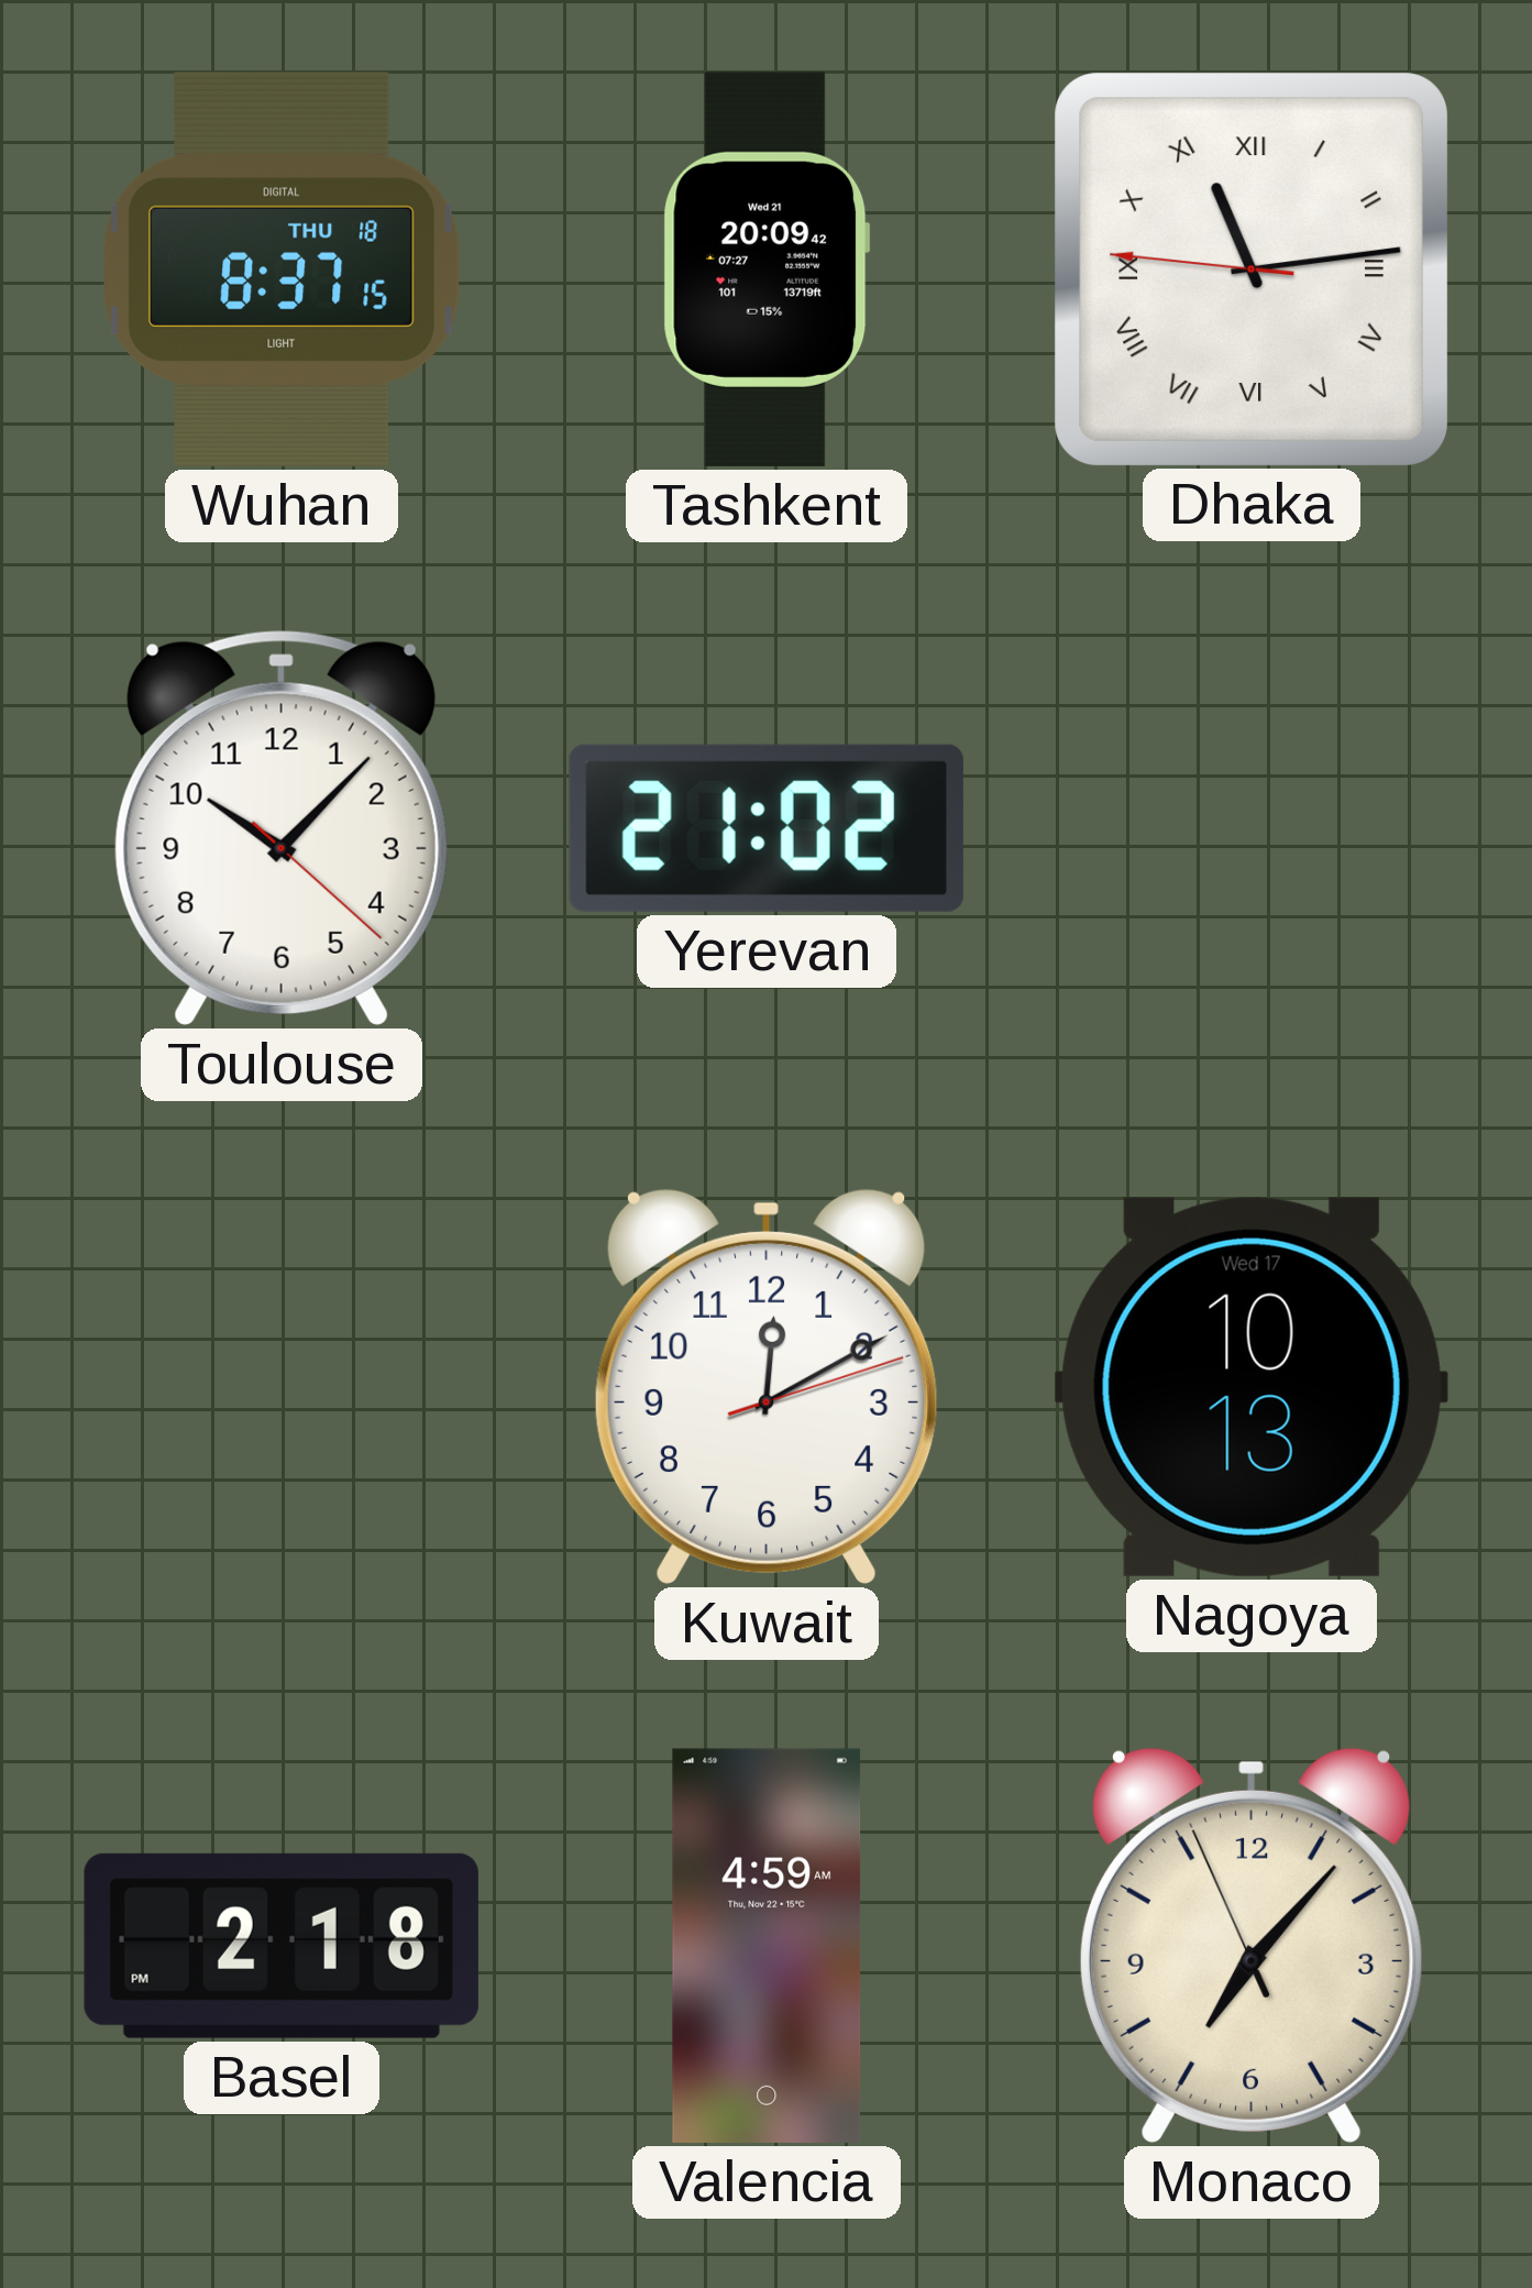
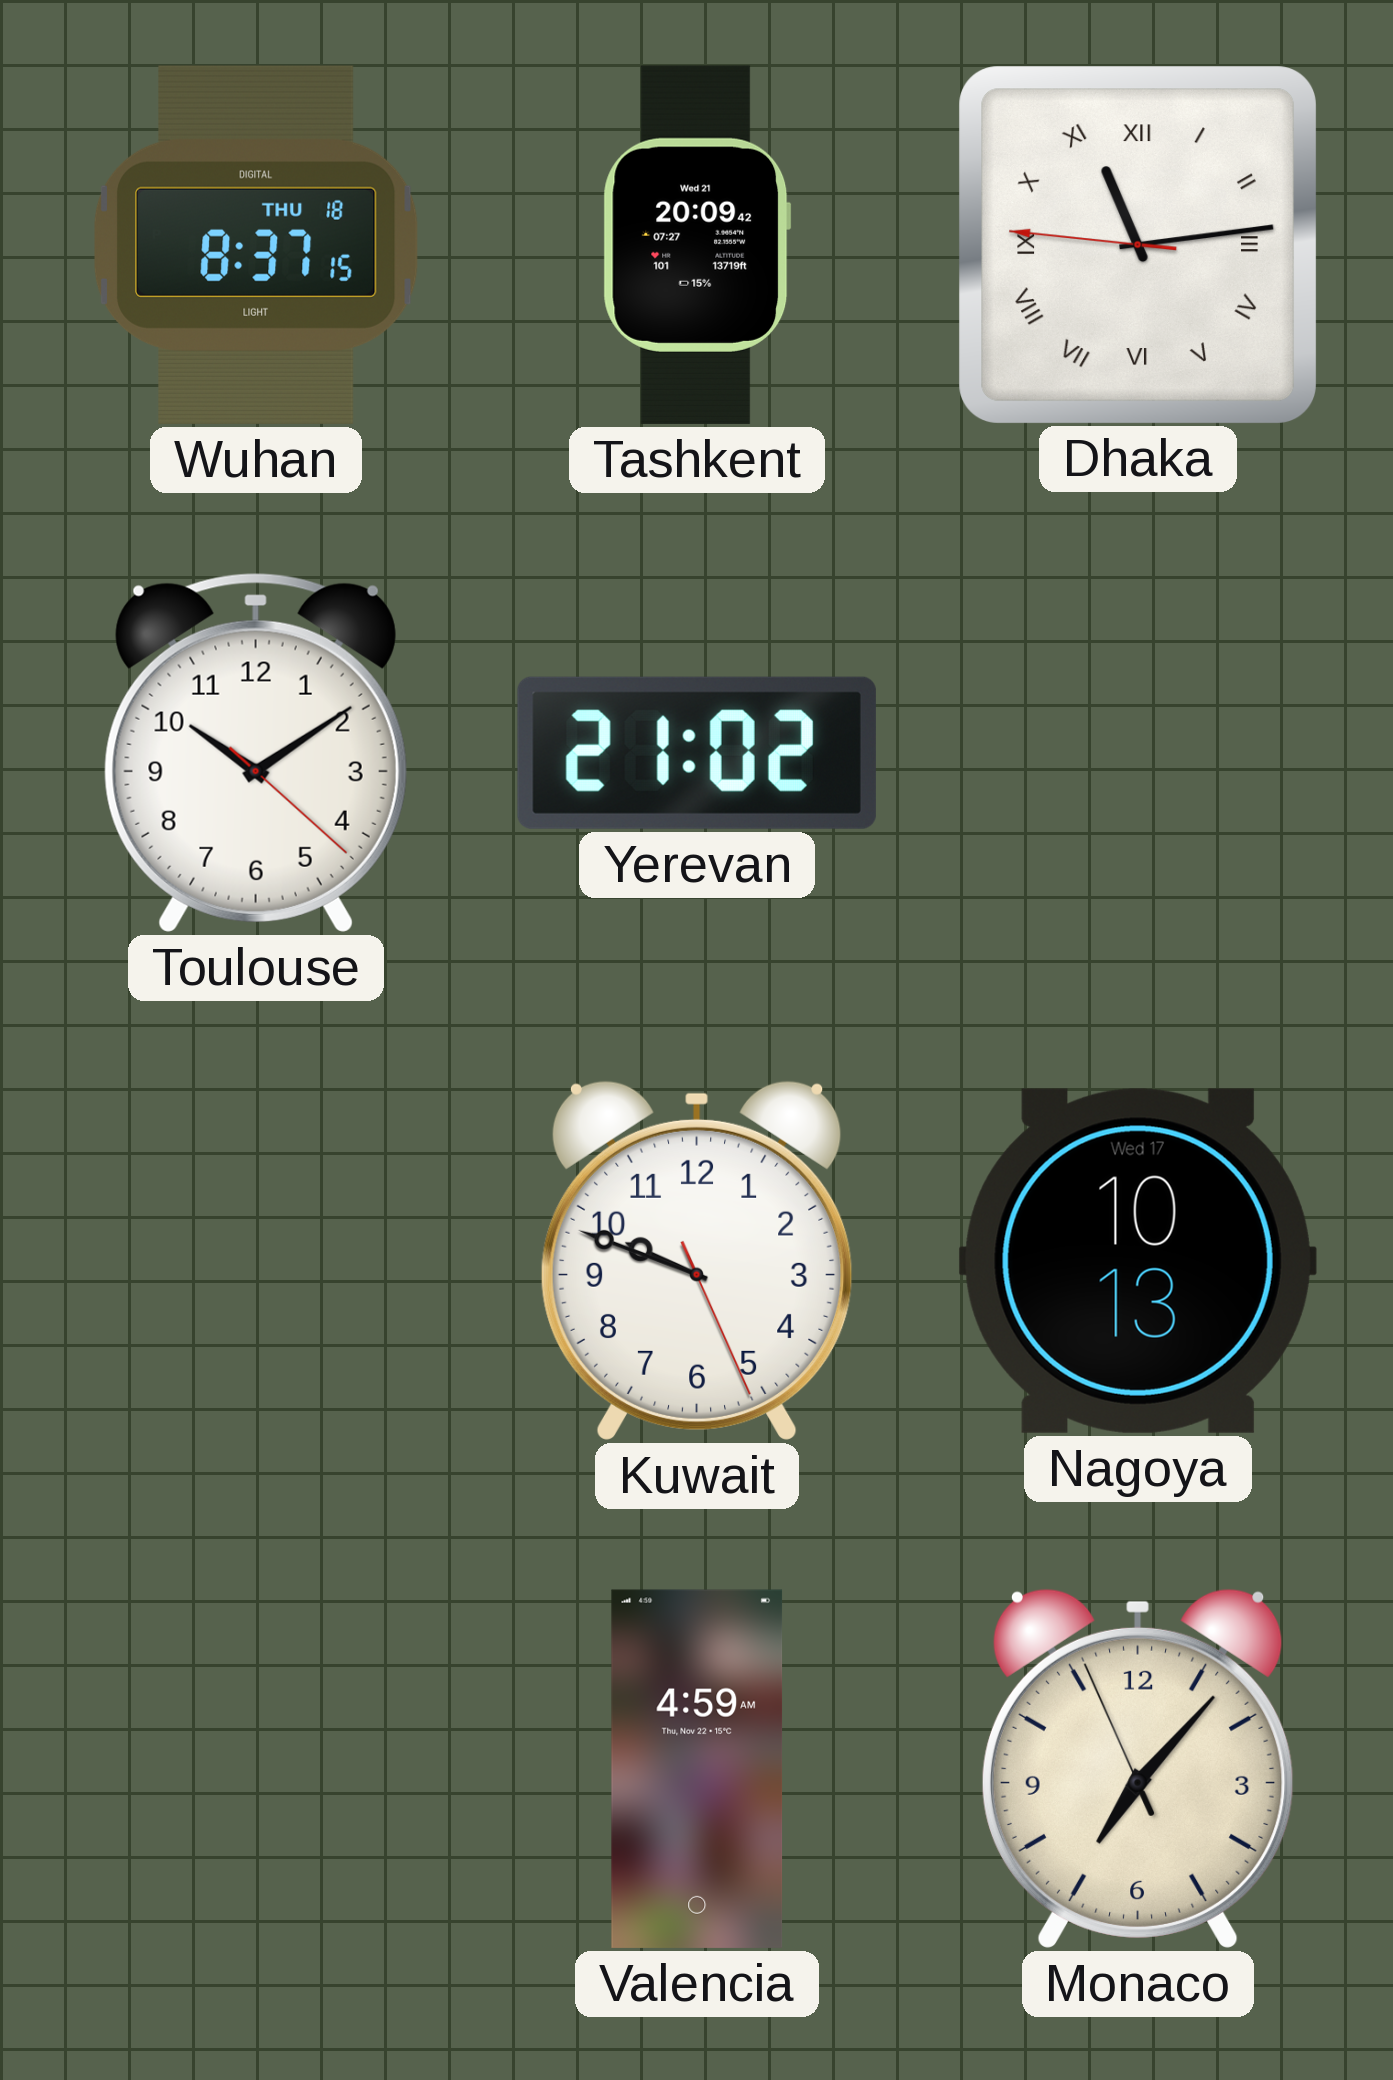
Toulouse: 10:07 -> 10:09
Kuwait: 12:10 -> 9:48
Basel: 2:18 -> none
